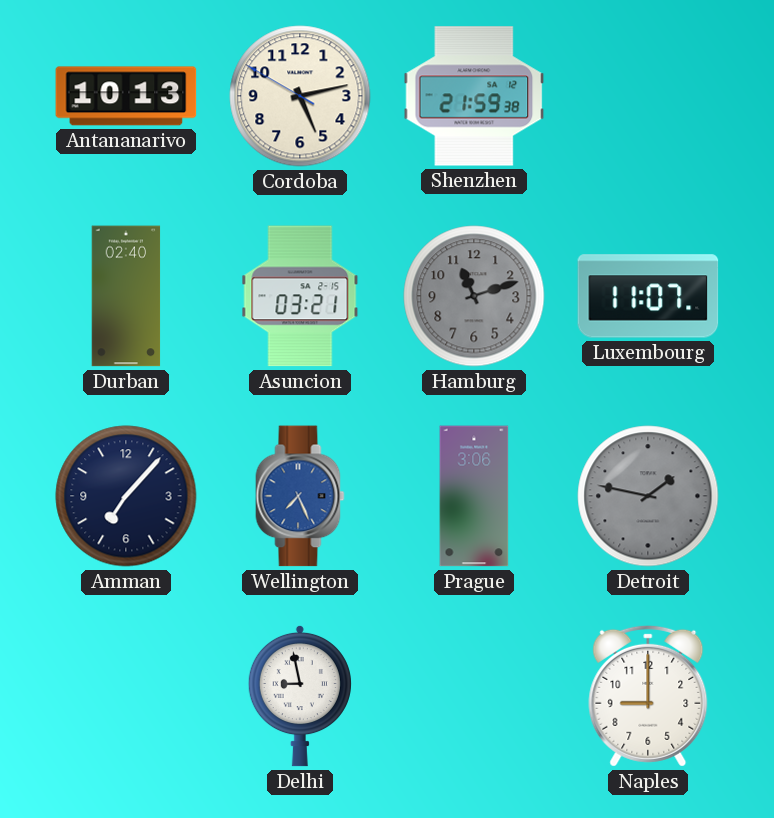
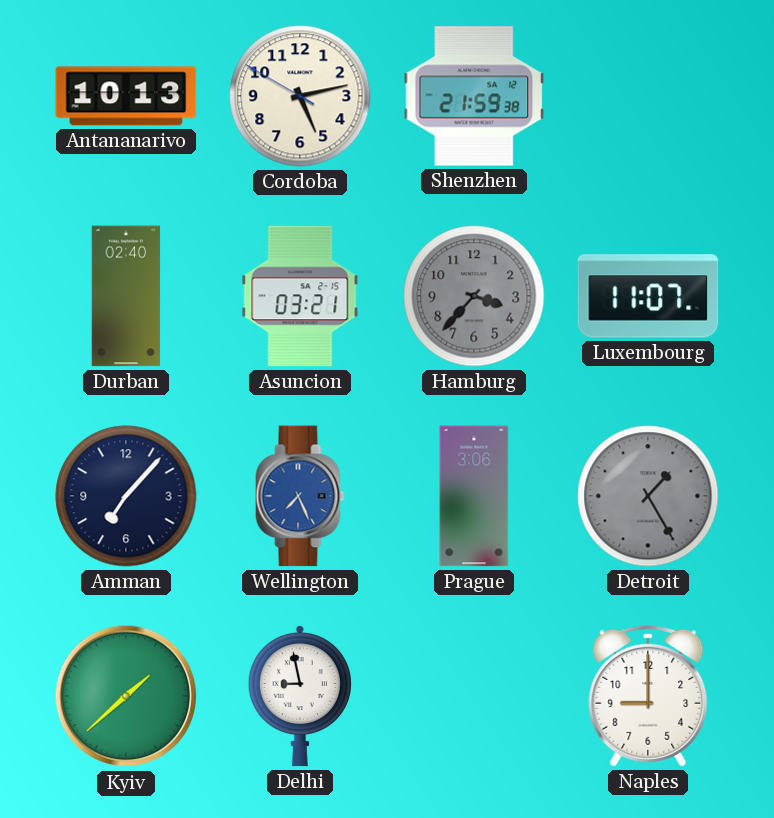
Hamburg: 11:12 -> 3:37
Detroit: 1:47 -> 1:25
Kyiv: none -> 1:38
